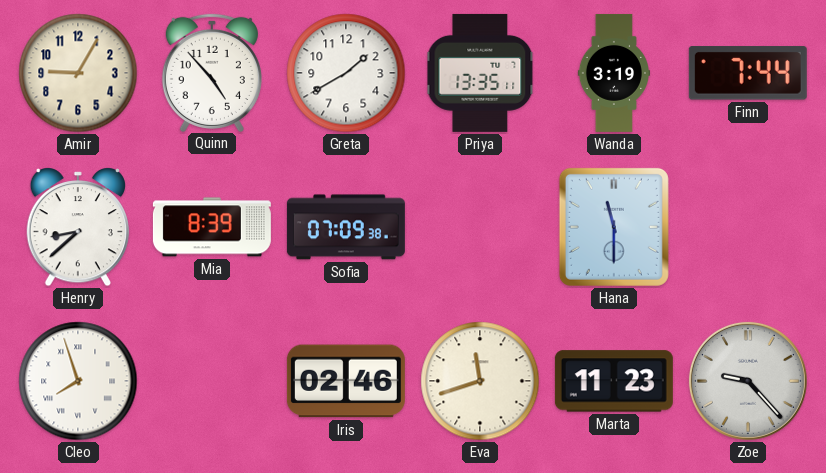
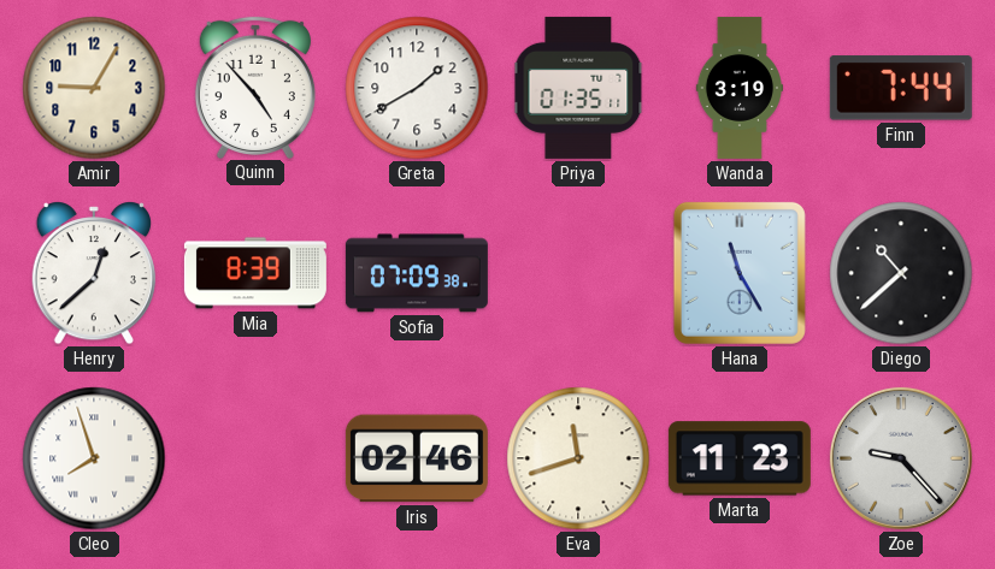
Priya: 13:35 -> 01:35
Henry: 8:38 -> 12:38
Hana: 11:30 -> 11:25
Diego: none -> 10:38
